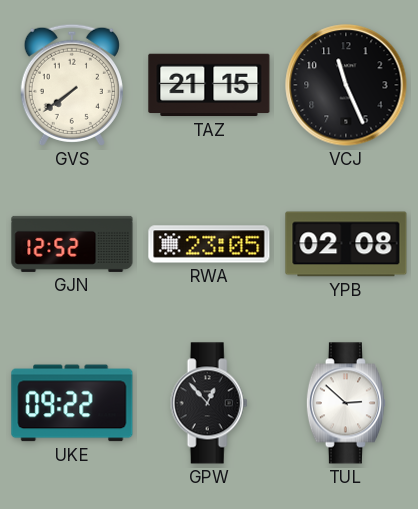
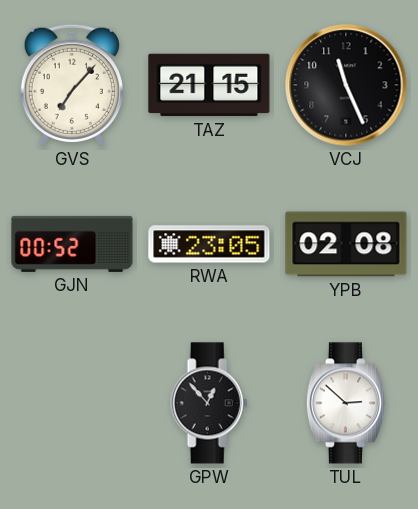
GVS: 7:39 -> 7:07
GJN: 12:52 -> 00:52
UKE: 09:22 -> none
